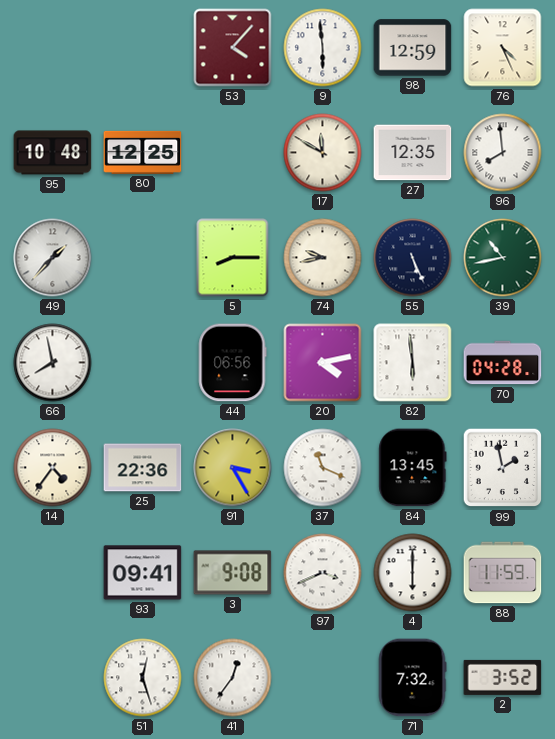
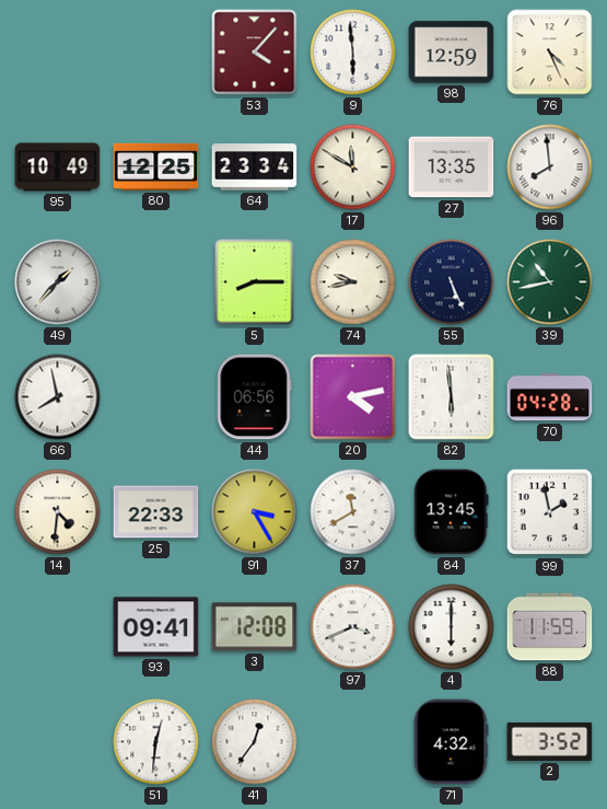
95: 10:48 -> 10:49
64: none -> 23:34
27: 12:35 -> 13:35
14: 4:36 -> 4:31
25: 22:36 -> 22:33
37: 11:19 -> 11:40
3: 9:08 -> 12:08
51: 12:27 -> 12:31
71: 7:32 -> 4:32
